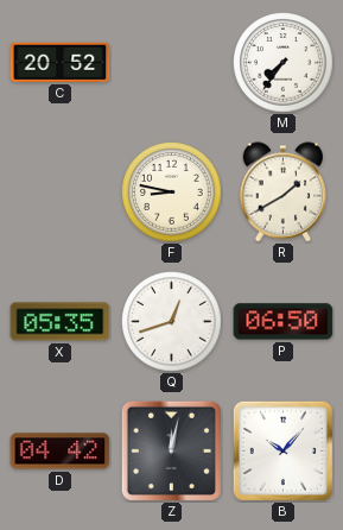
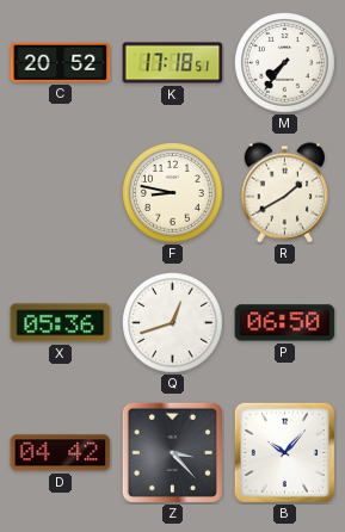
K: none -> 17:18
X: 05:35 -> 05:36
Z: 12:02 -> 3:23
